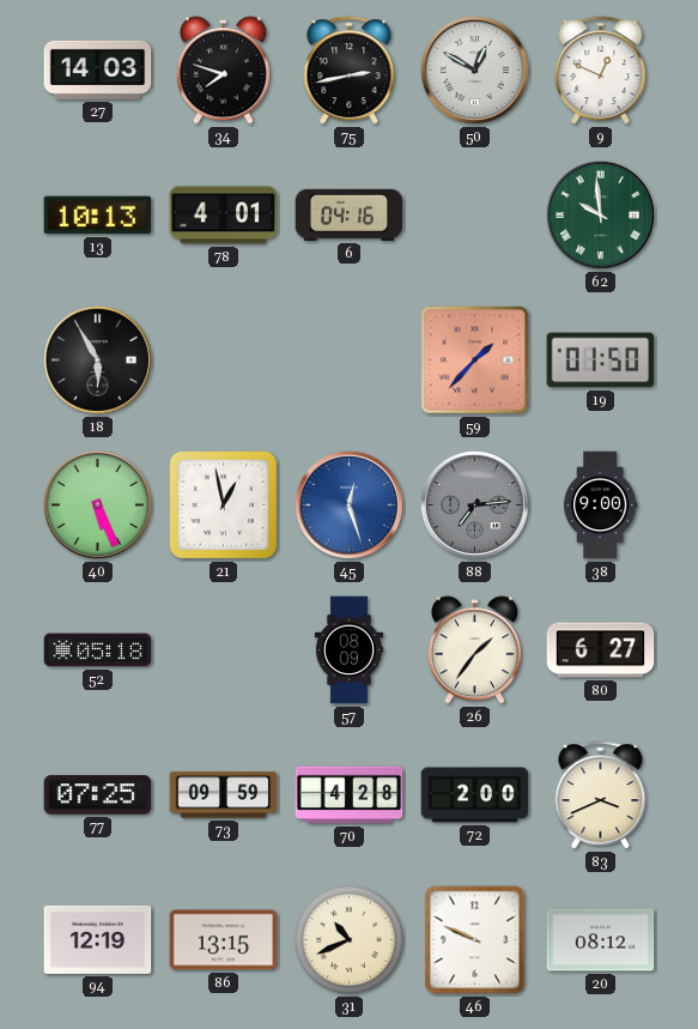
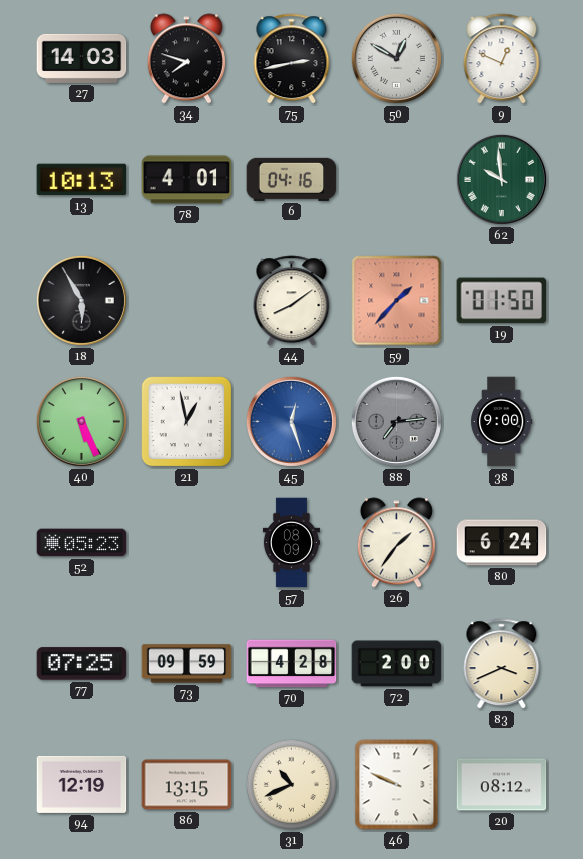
44: none -> 8:09
52: 05:18 -> 05:23
80: 6:27 -> 6:24
